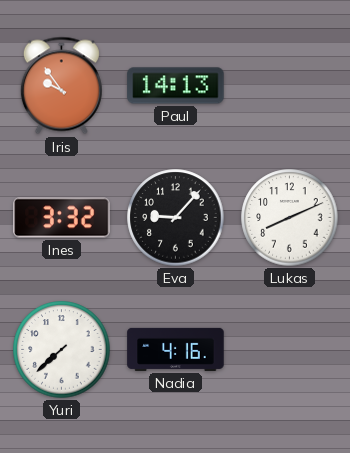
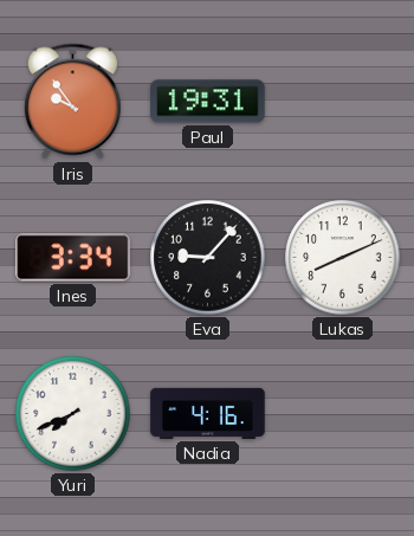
Paul: 14:13 -> 19:31
Ines: 3:32 -> 3:34
Yuri: 7:38 -> 7:41
